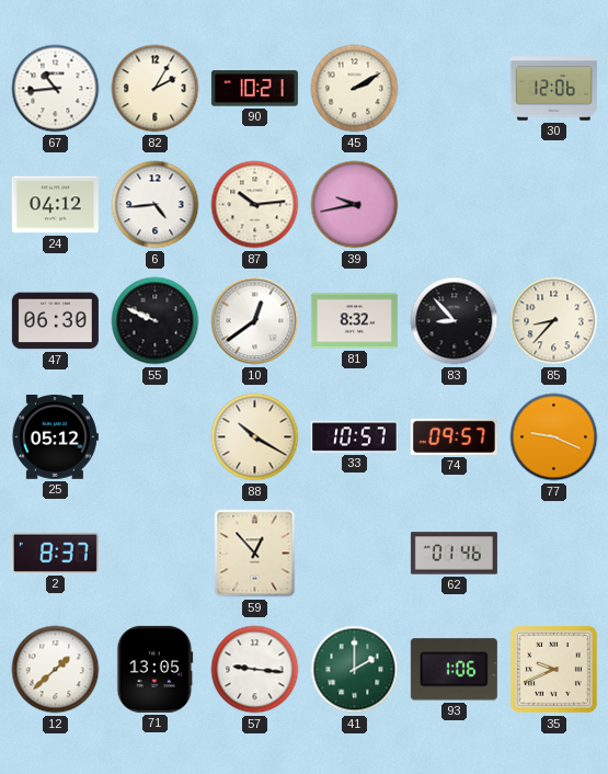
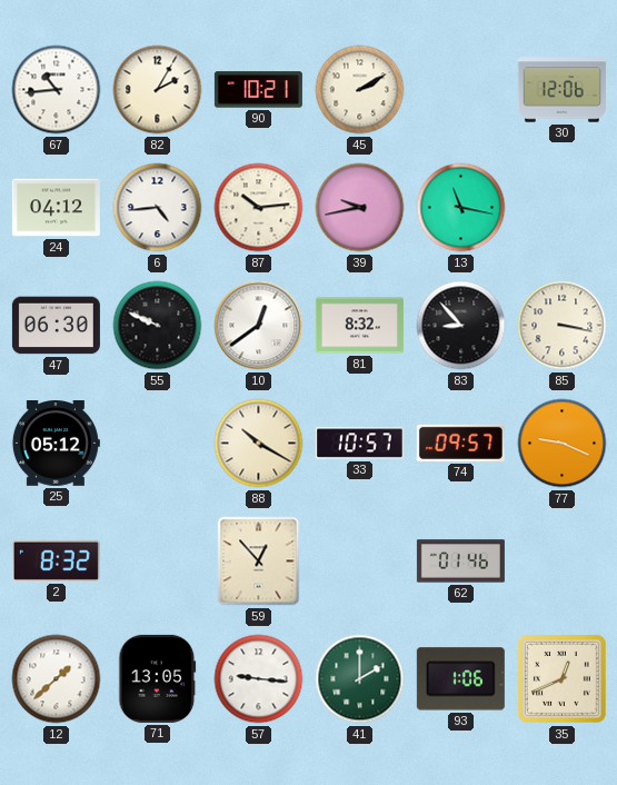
13: none -> 11:17
85: 8:37 -> 3:17
2: 8:37 -> 8:32
35: 9:41 -> 12:41
